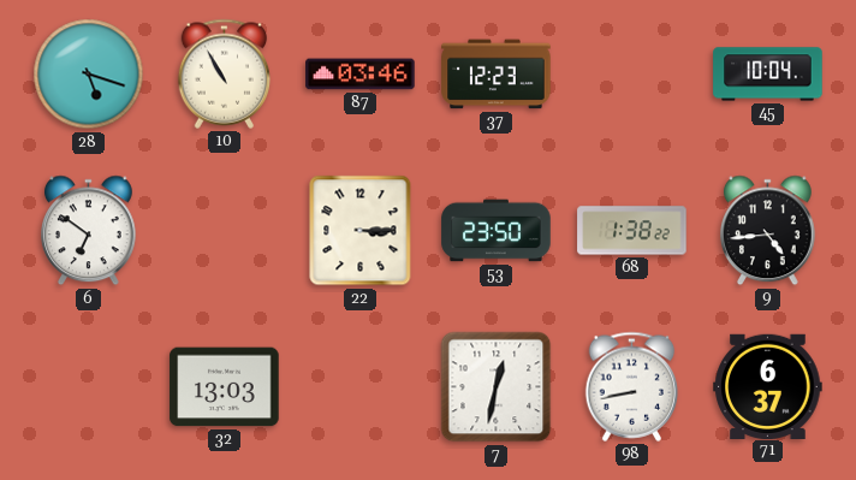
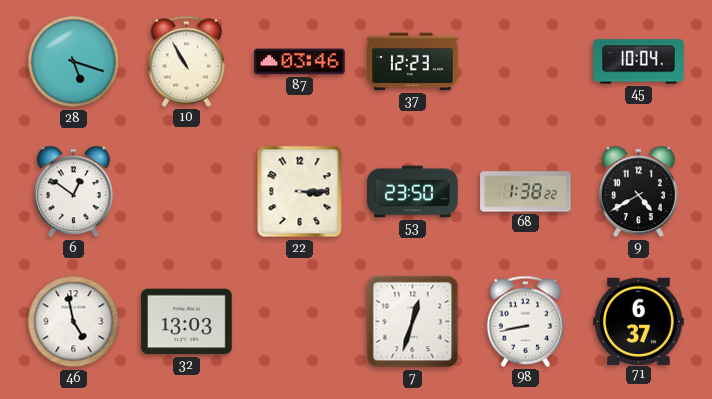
6: 6:51 -> 12:51
9: 4:44 -> 4:40
46: none -> 4:58
7: 12:32 -> 12:33
